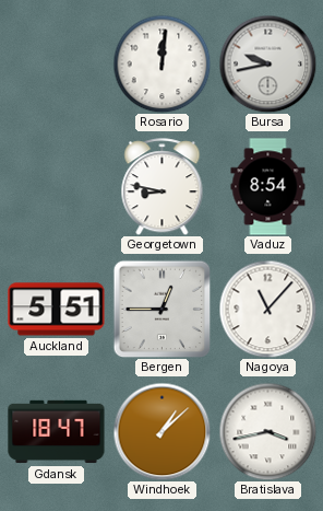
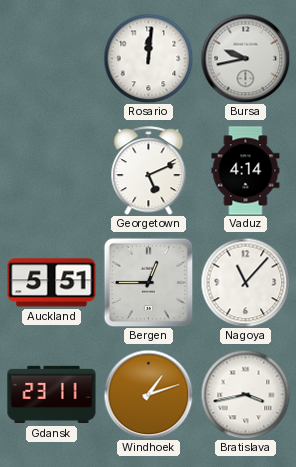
Georgetown: 8:47 -> 5:11
Vaduz: 8:54 -> 4:14
Gdansk: 18:47 -> 23:11
Windhoek: 1:08 -> 1:12
